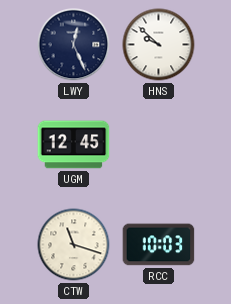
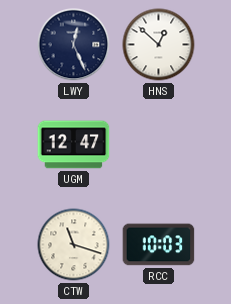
HNS: 9:52 -> 12:52
UGM: 12:45 -> 12:47
